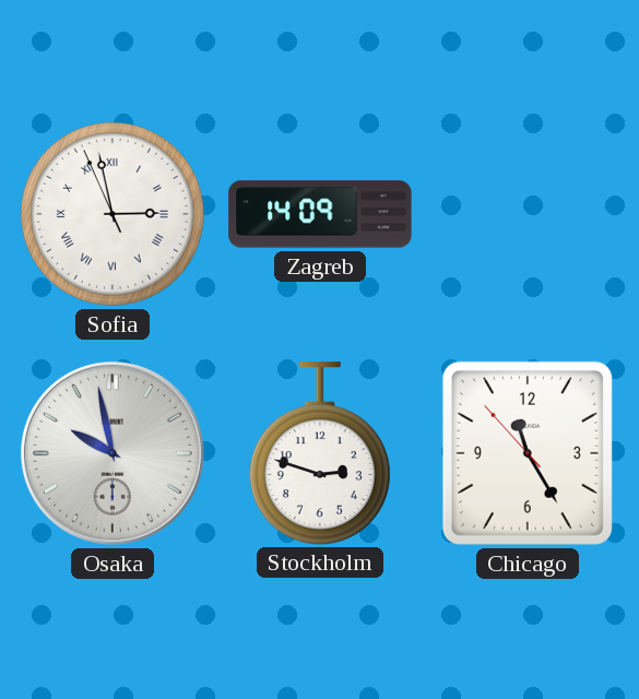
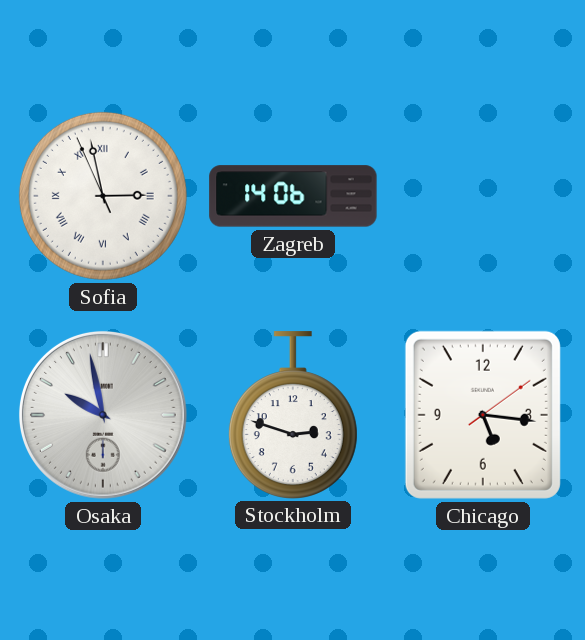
Zagreb: 14:09 -> 14:06
Chicago: 11:24 -> 5:16
